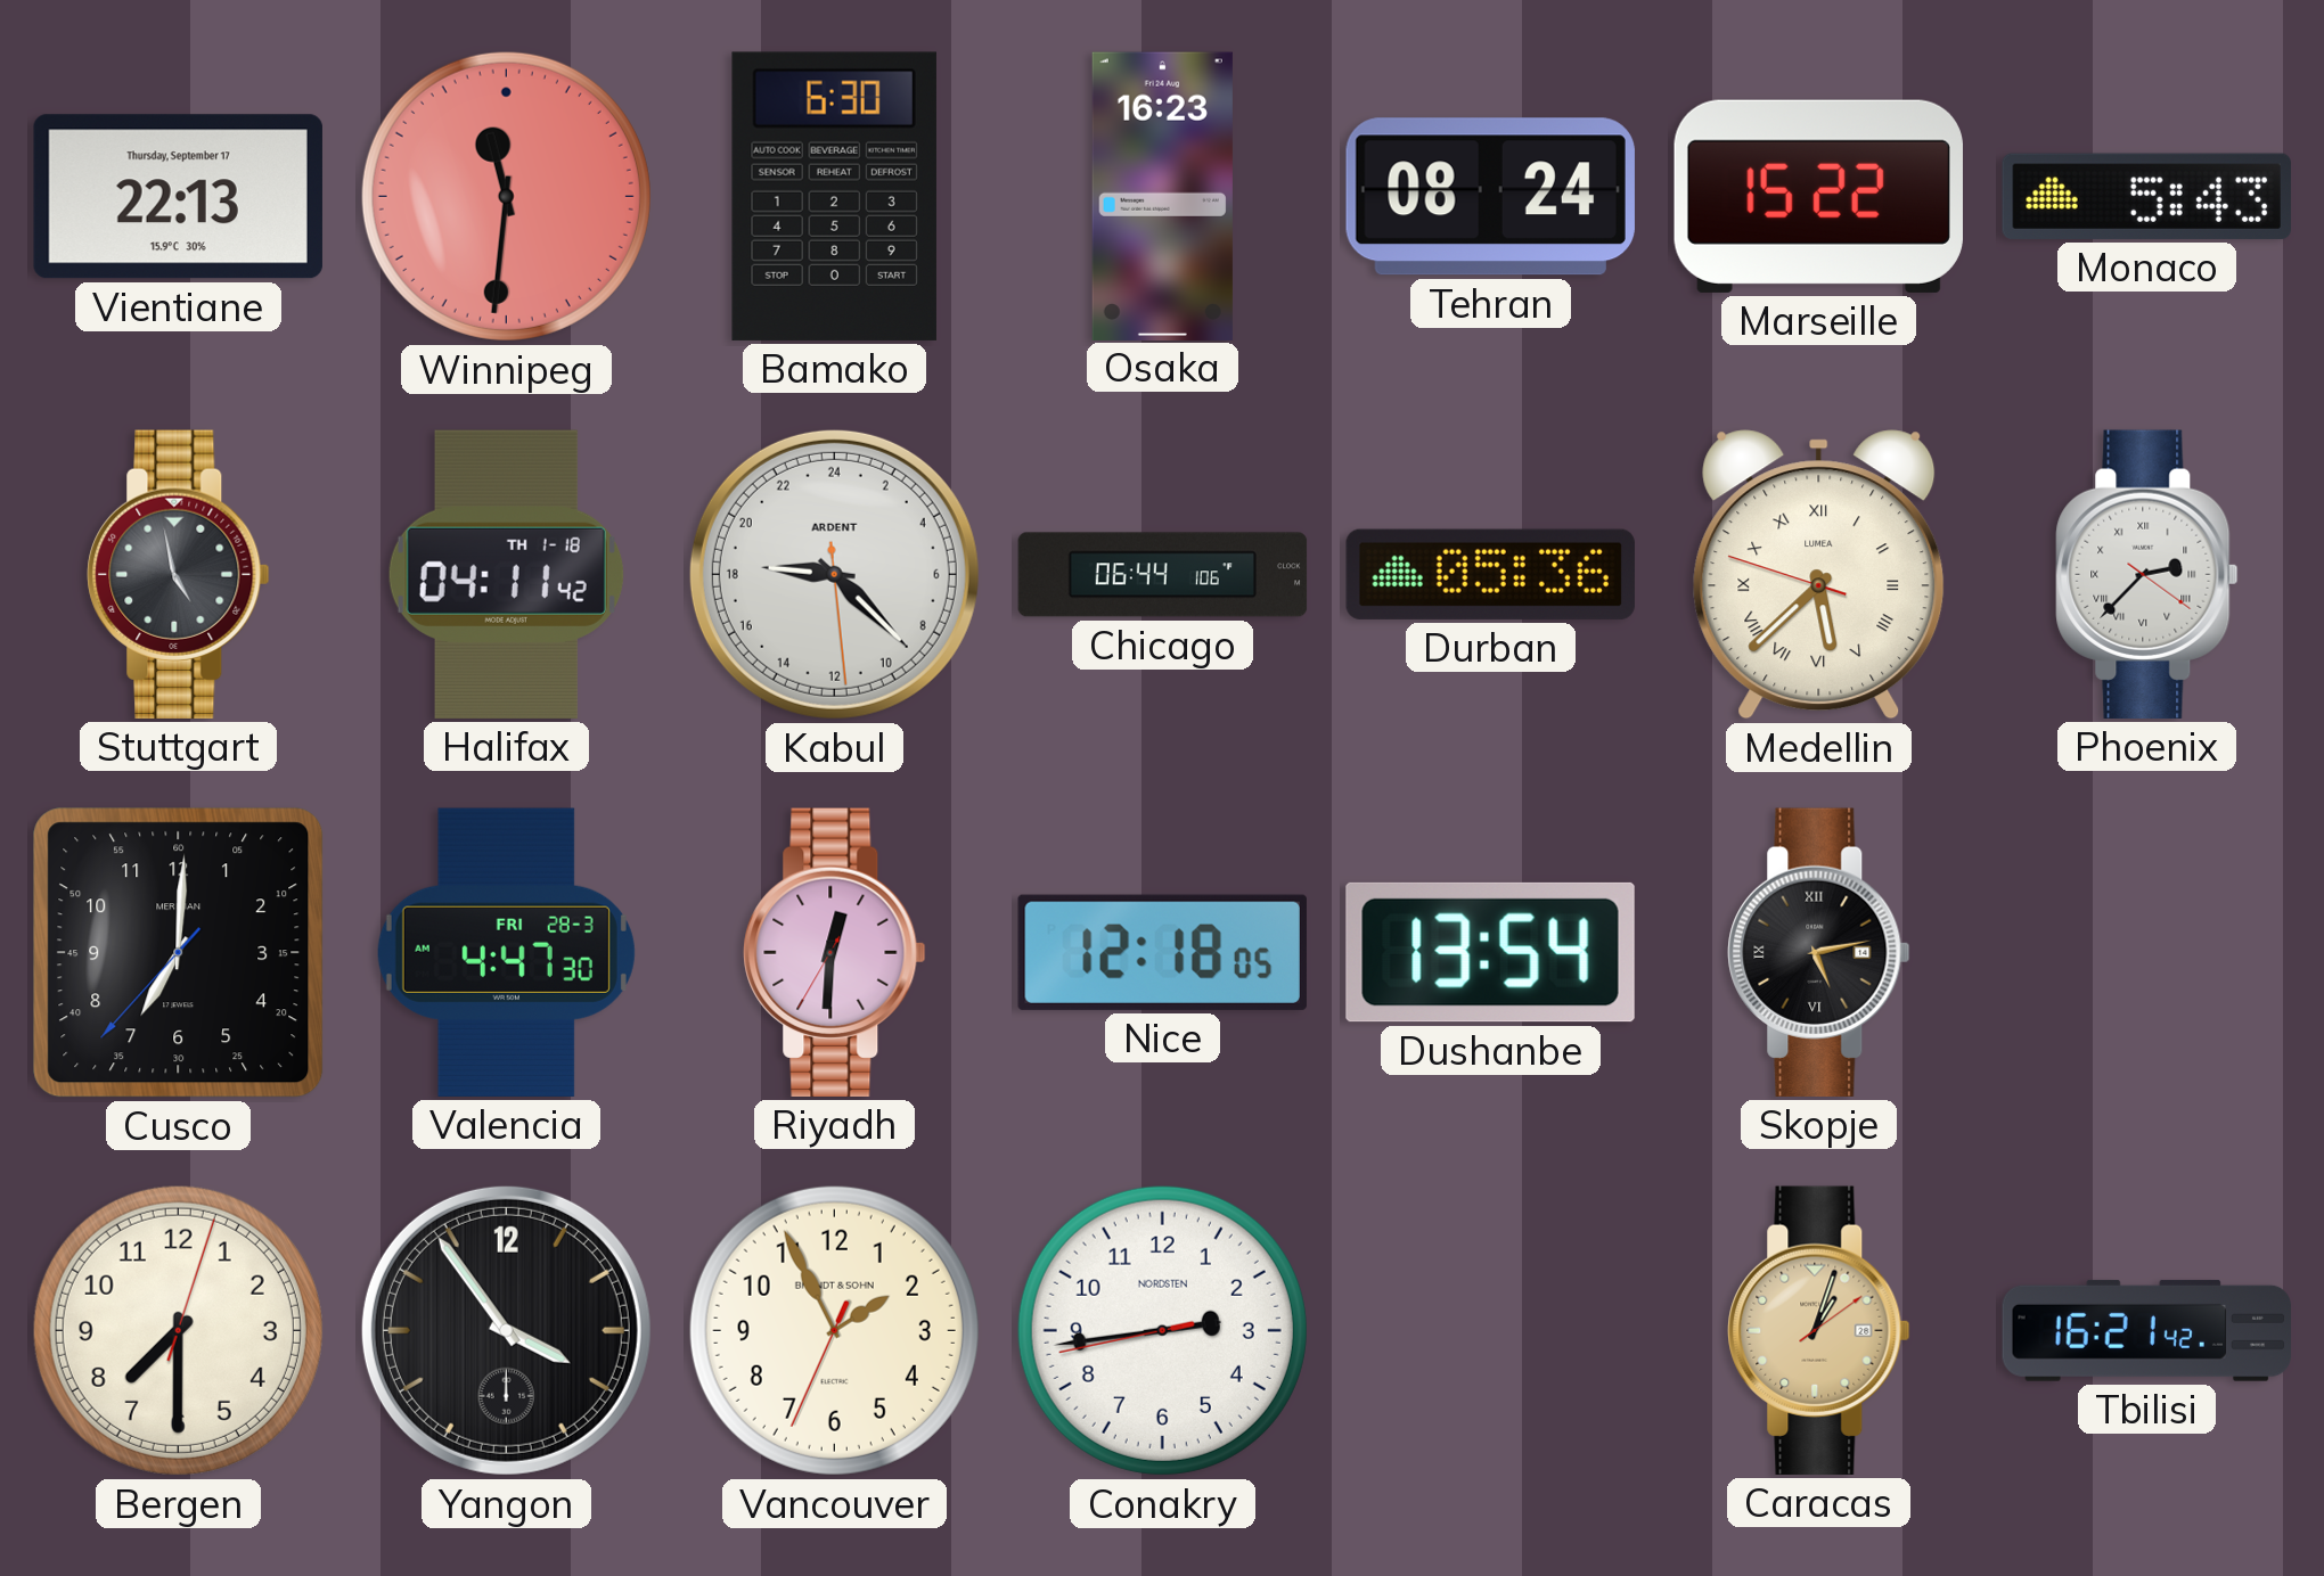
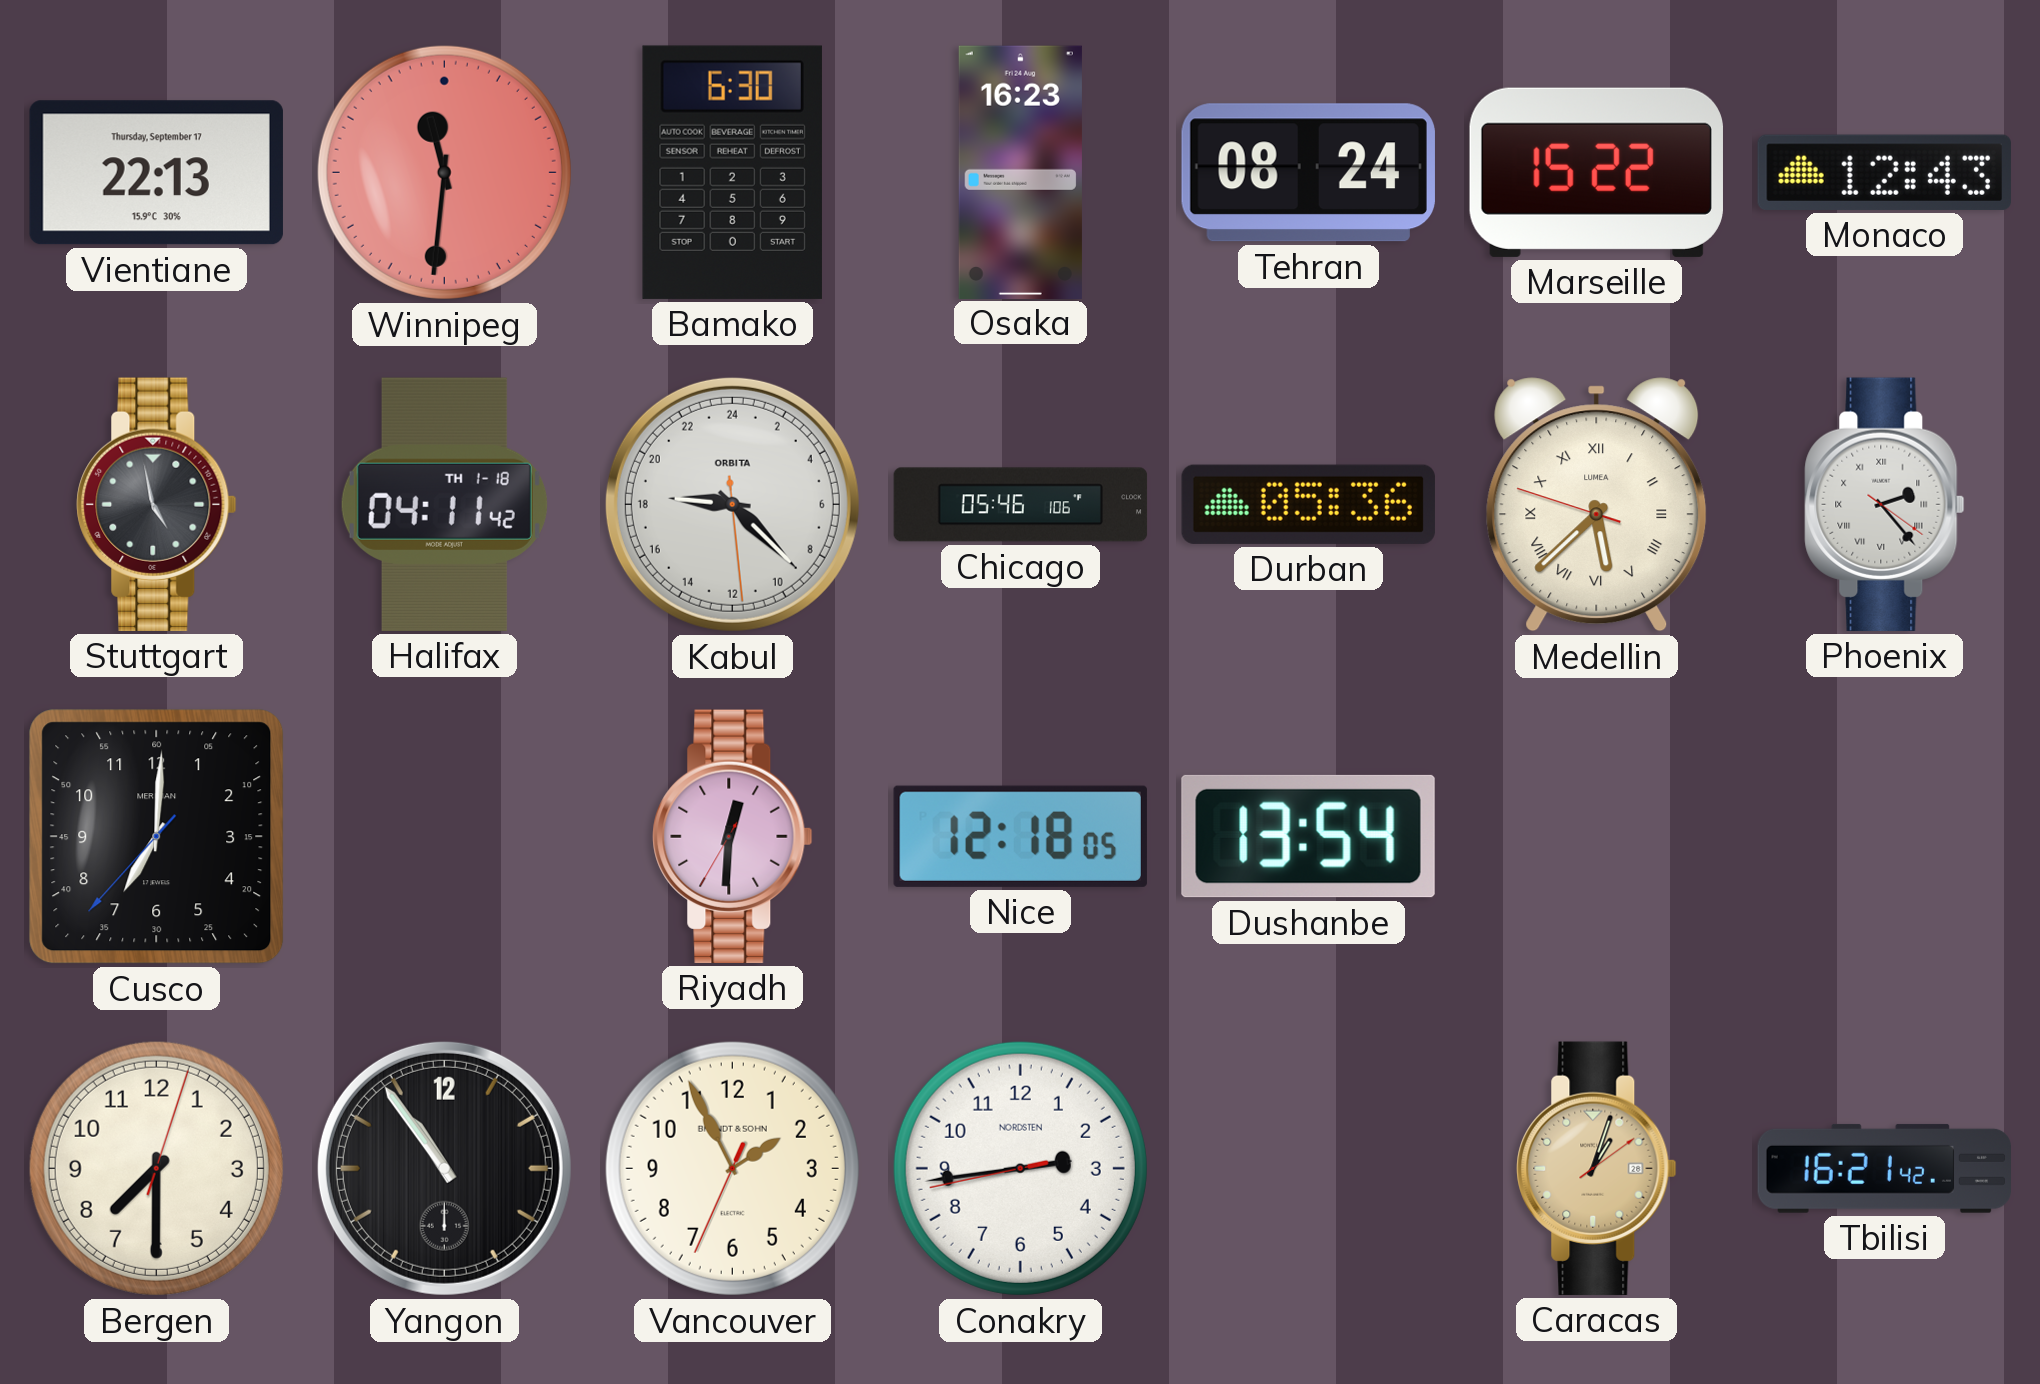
Monaco: 5:43 -> 12:43
Kabul brand: ARDENT -> ORBITA
Chicago: 06:44 -> 05:46
Phoenix: 2:37 -> 2:23
Valencia: 4:47 -> none
Skopje: 5:13 -> none
Yangon: 3:54 -> 10:54
